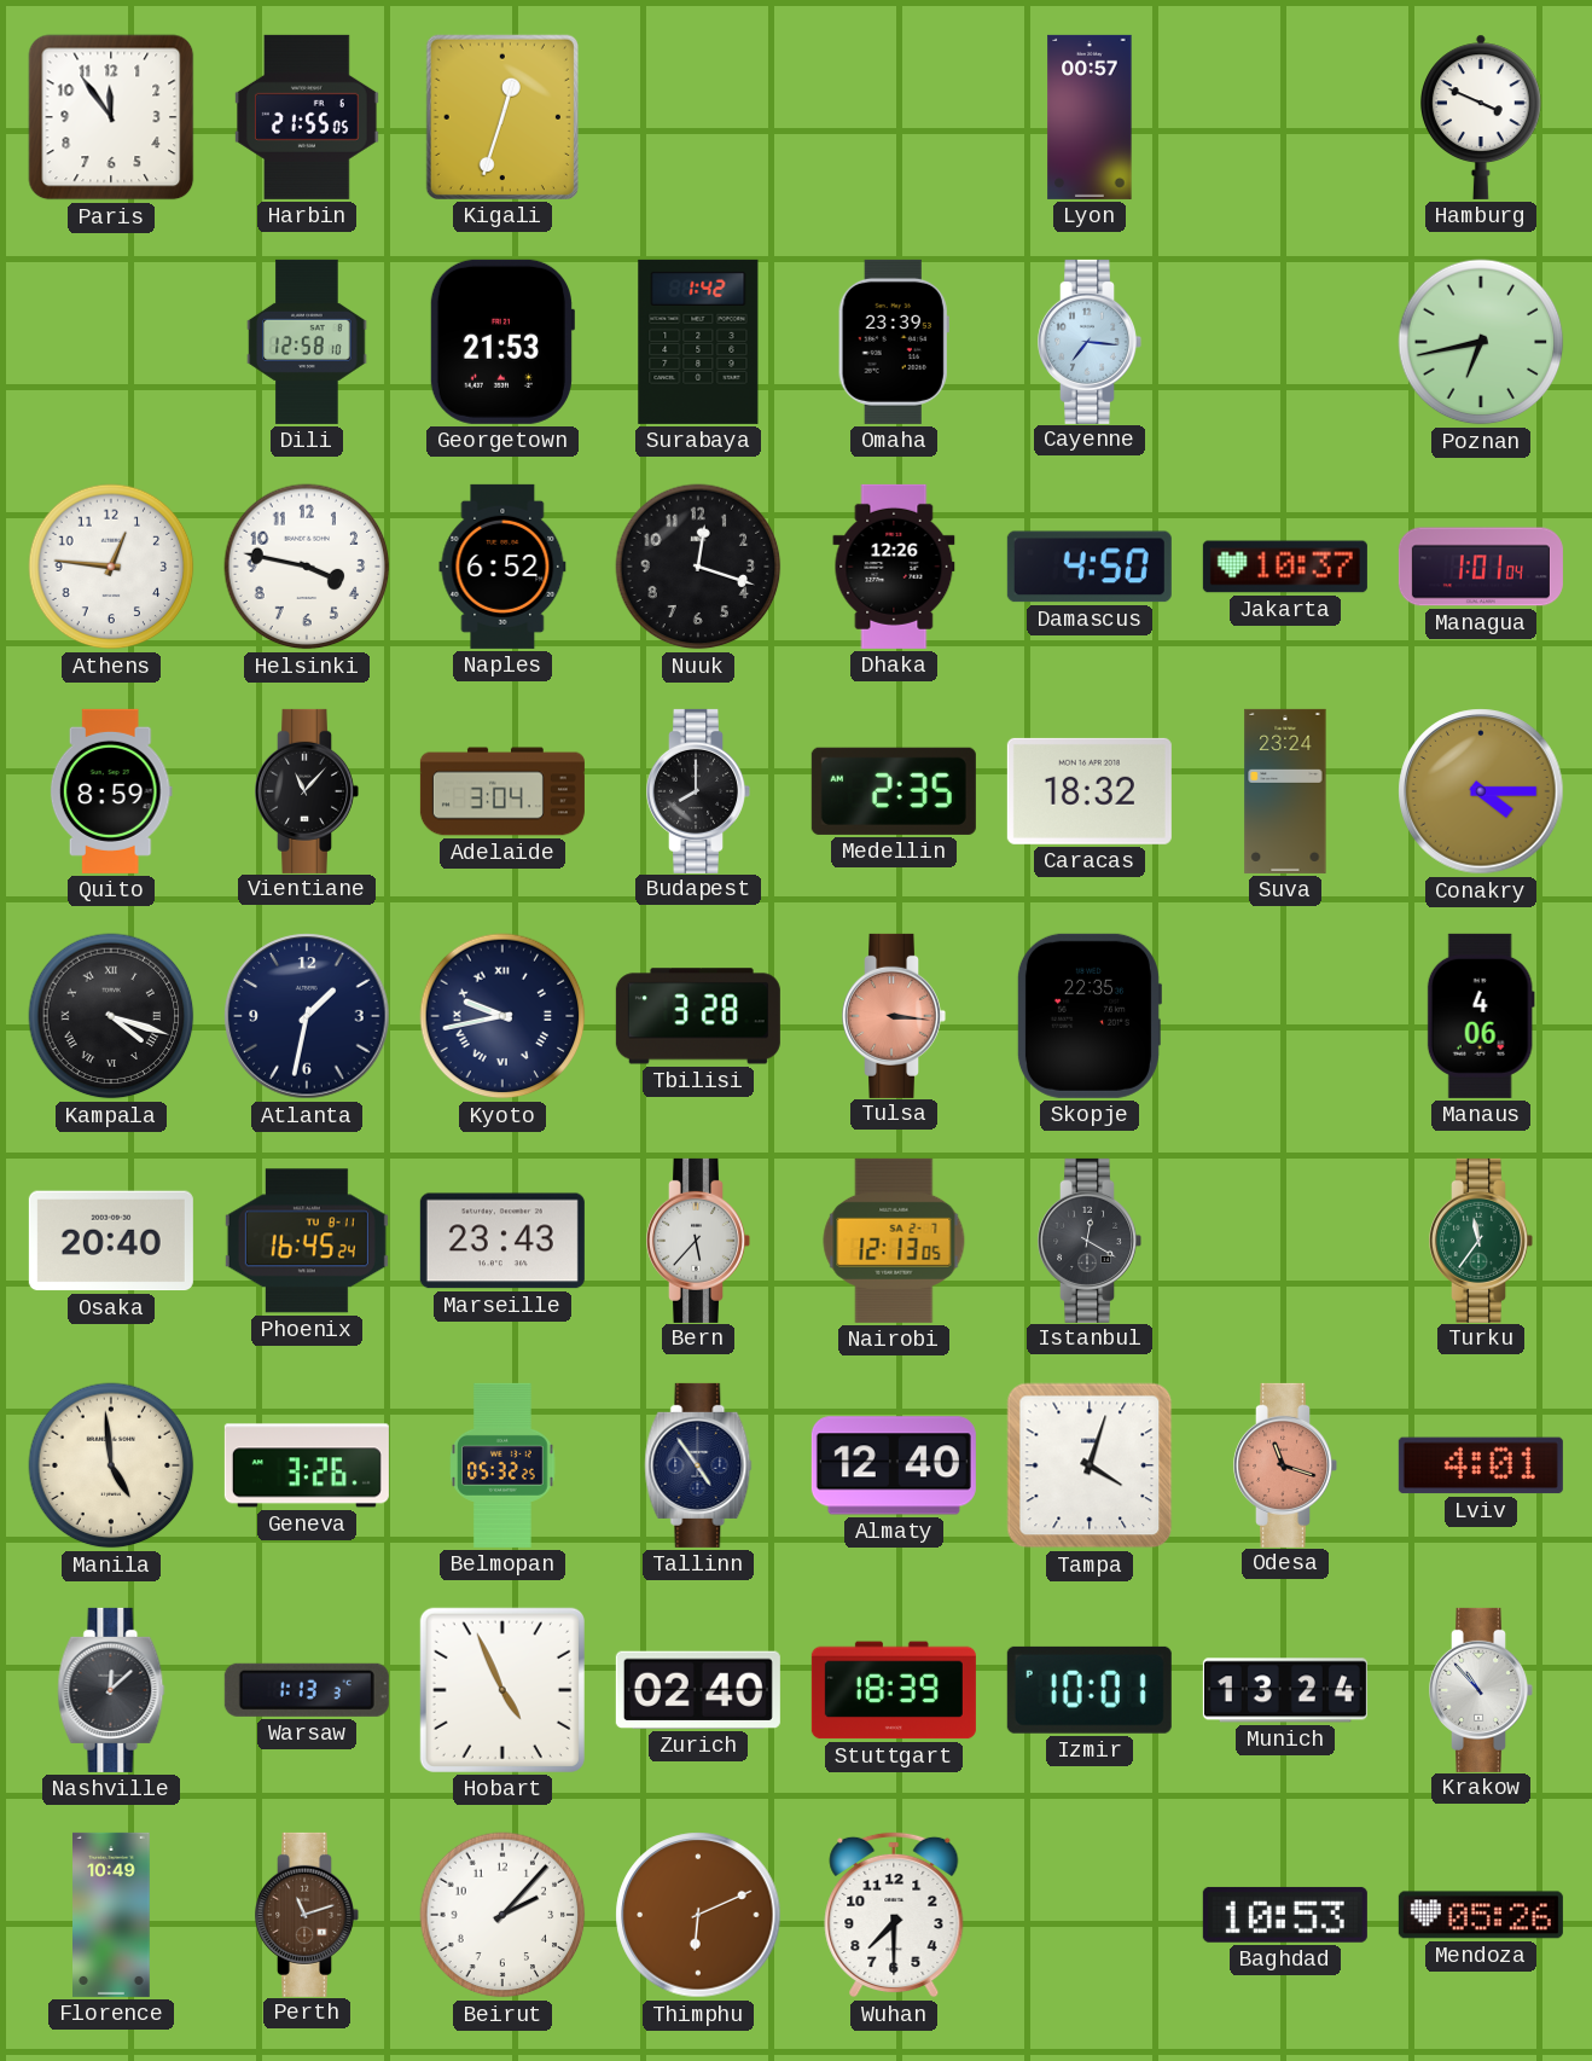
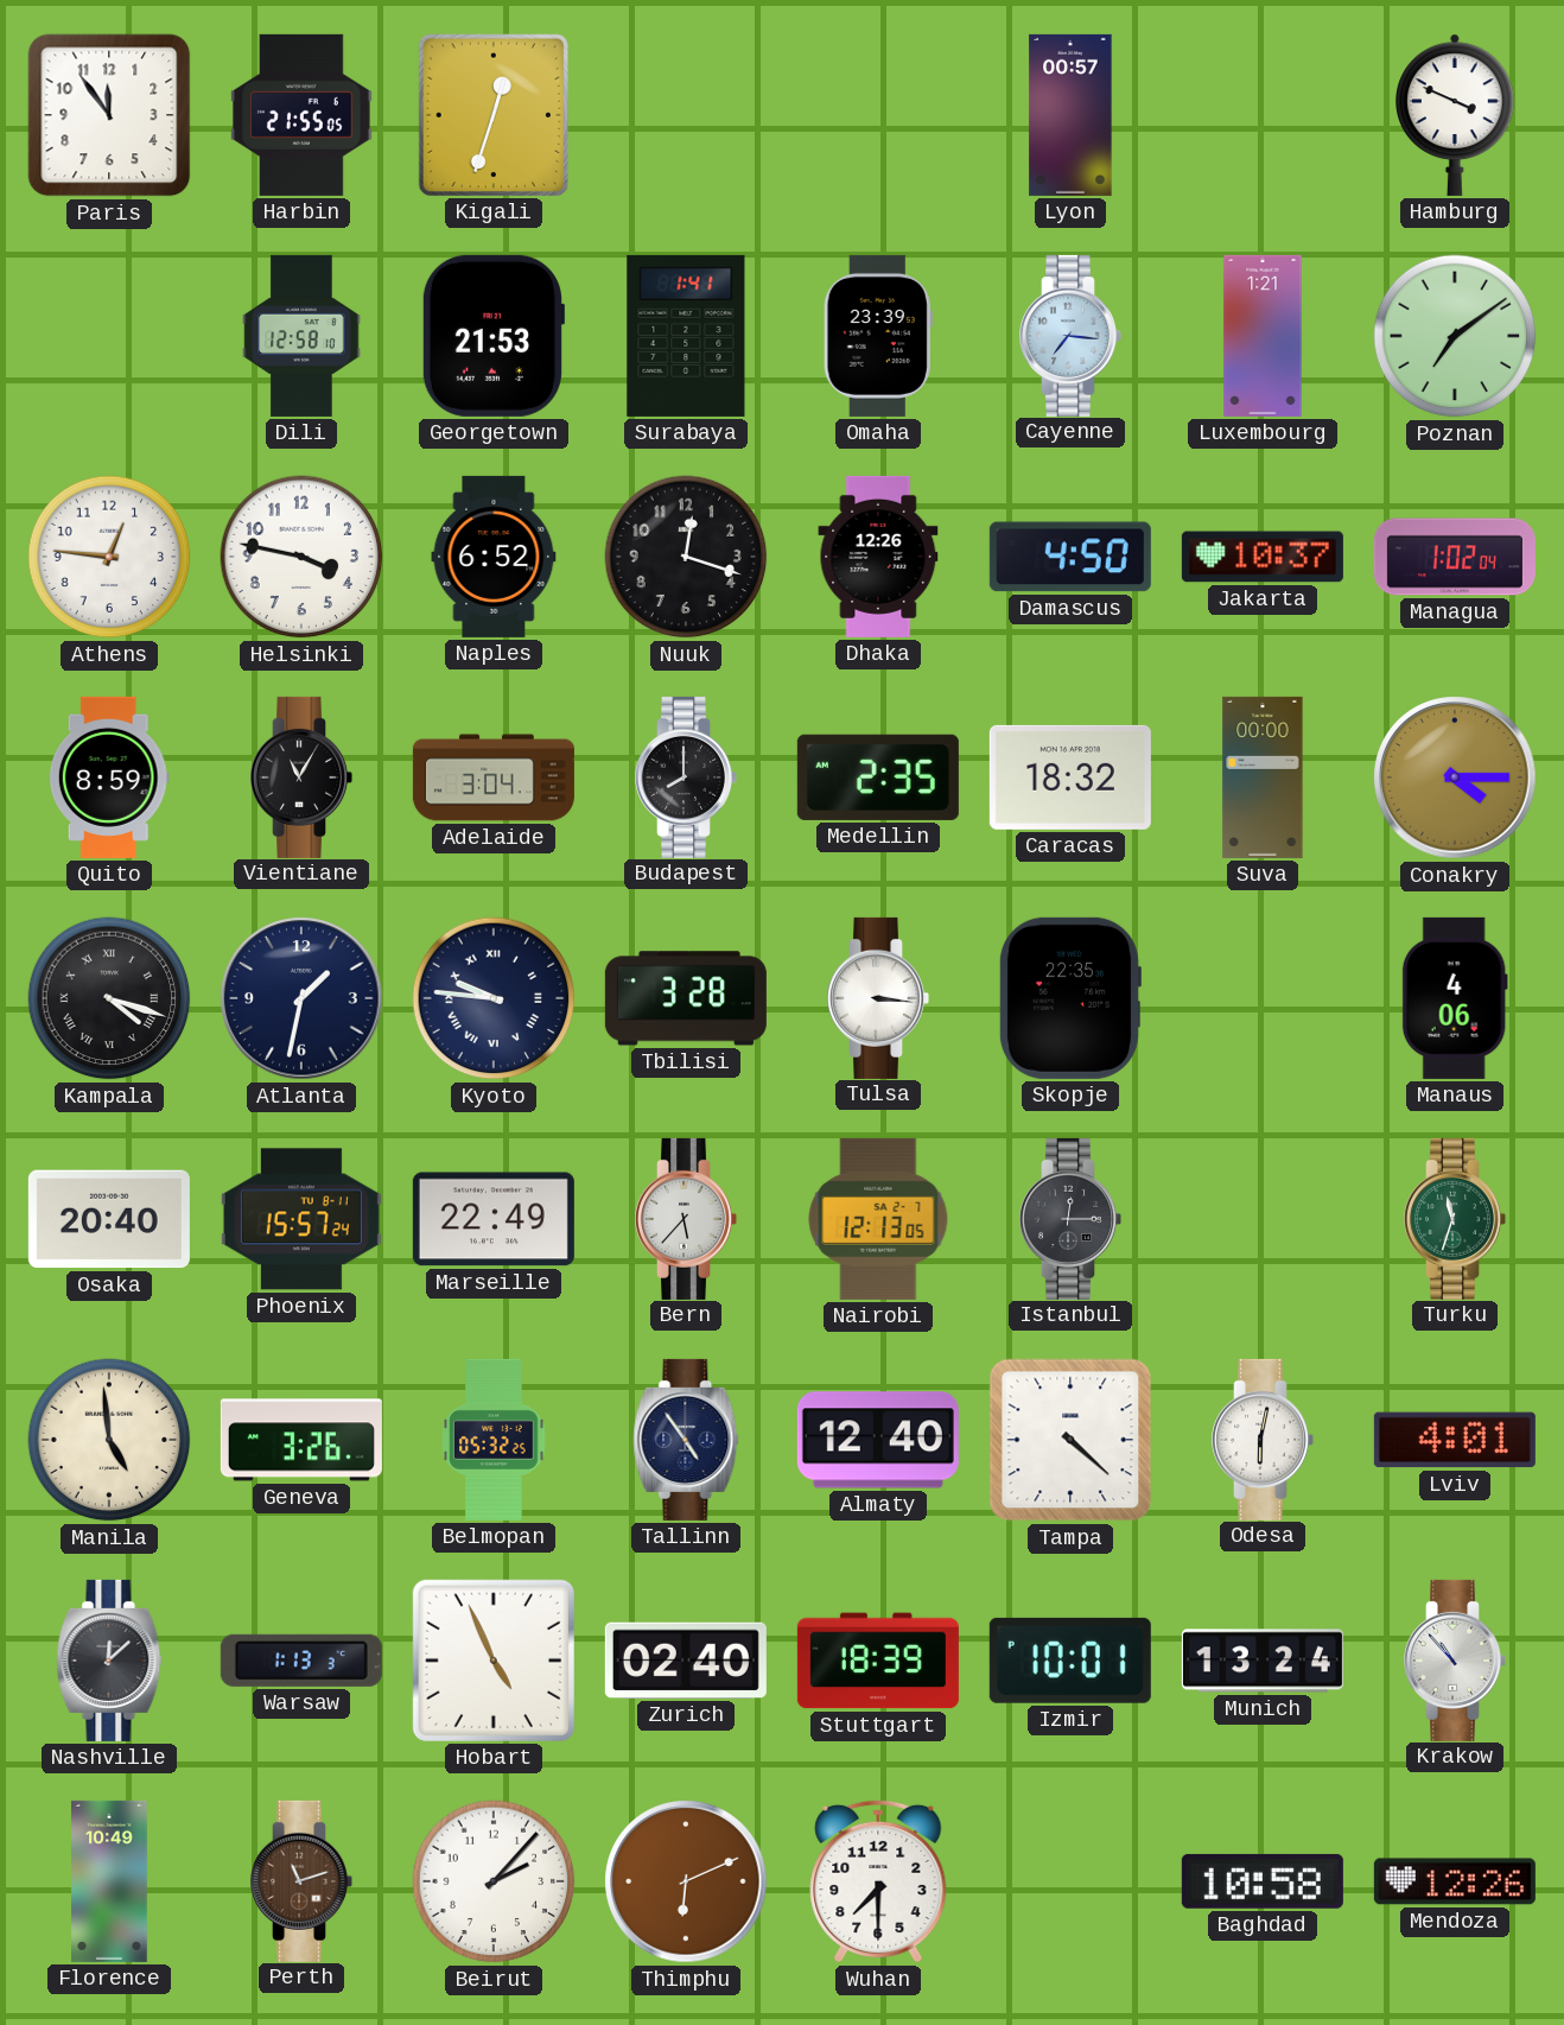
Surabaya: 1:42 -> 1:41
Luxembourg: none -> 1:21
Poznan: 6:43 -> 7:09
Managua: 1:01 -> 1:02
Vientiane: 11:07 -> 11:05
Suva: 23:24 -> 00:00
Kyoto: 9:43 -> 9:46
Tulsa dial: salmon -> white
Phoenix: 16:45 -> 15:57
Marseille: 23:43 -> 22:49
Istanbul: 12:20 -> 12:15
Turku: 11:36 -> 11:33
Tampa: 4:03 -> 4:22
Odesa: 11:18 -> 6:02
Odesa dial: salmon -> white
Baghdad: 10:53 -> 10:58
Mendoza: 05:26 -> 12:26
